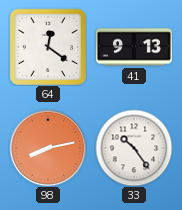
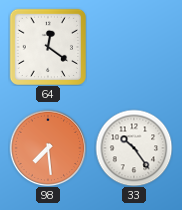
41: 9:13 -> none
98: 8:13 -> 7:29
